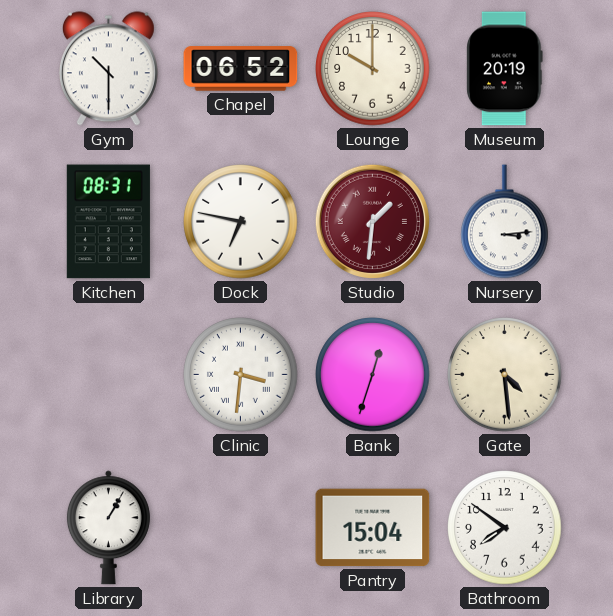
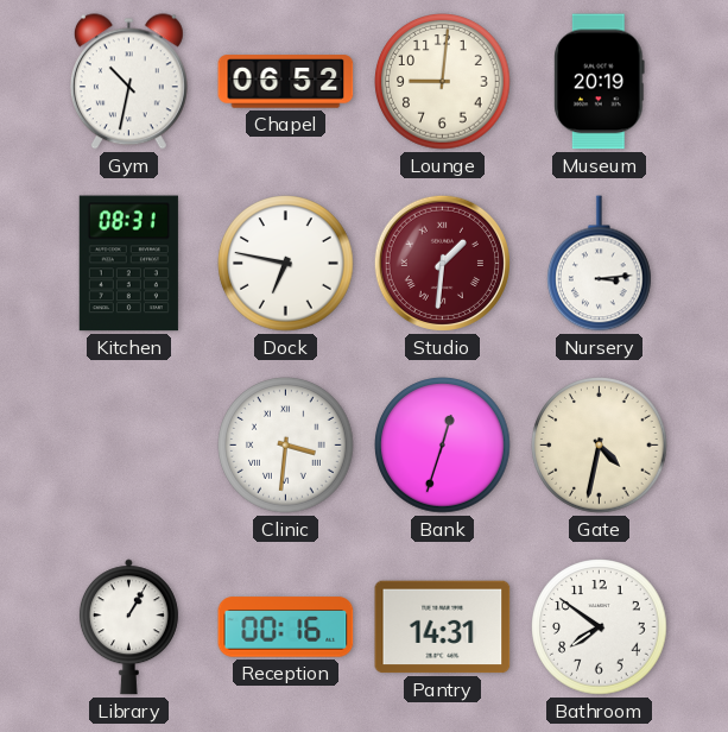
Gym: 10:30 -> 10:32
Lounge: 10:00 -> 9:01
Gate: 4:29 -> 4:32
Reception: none -> 00:16
Pantry: 15:04 -> 14:31
